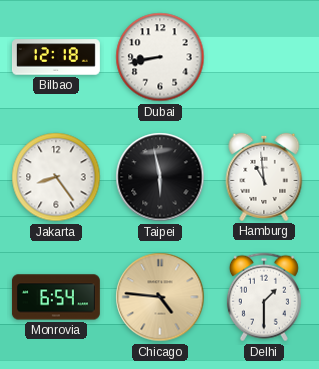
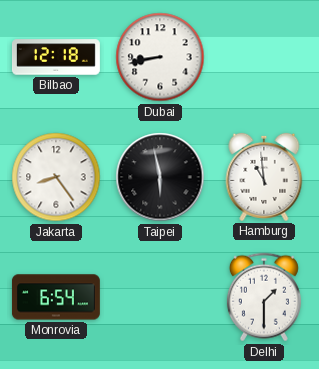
Chicago: 4:46 -> none
